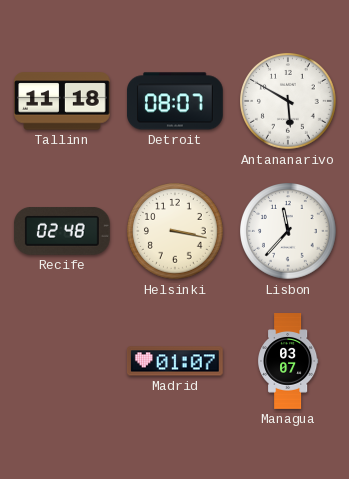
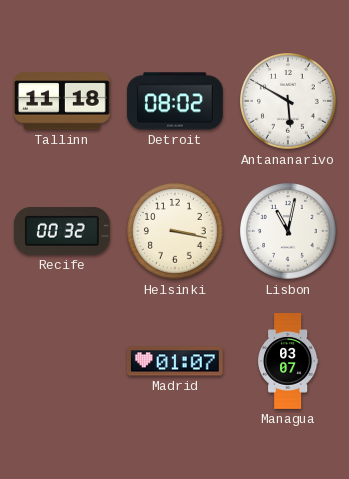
Detroit: 08:07 -> 08:02
Recife: 02:48 -> 00:32
Lisbon: 11:37 -> 11:02
